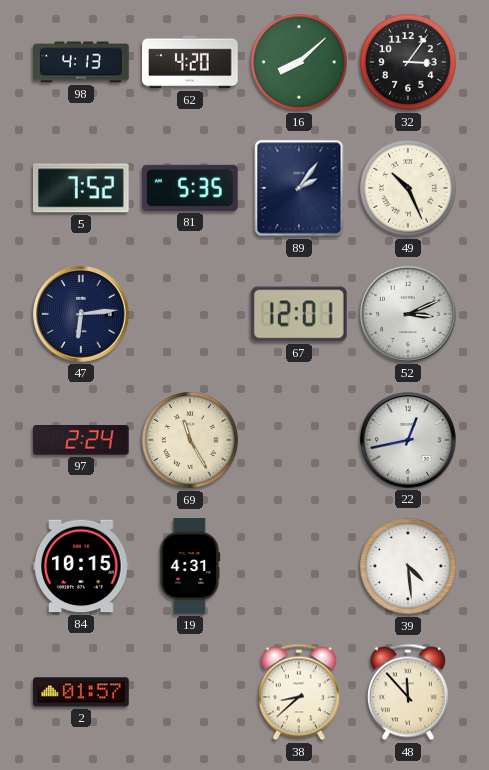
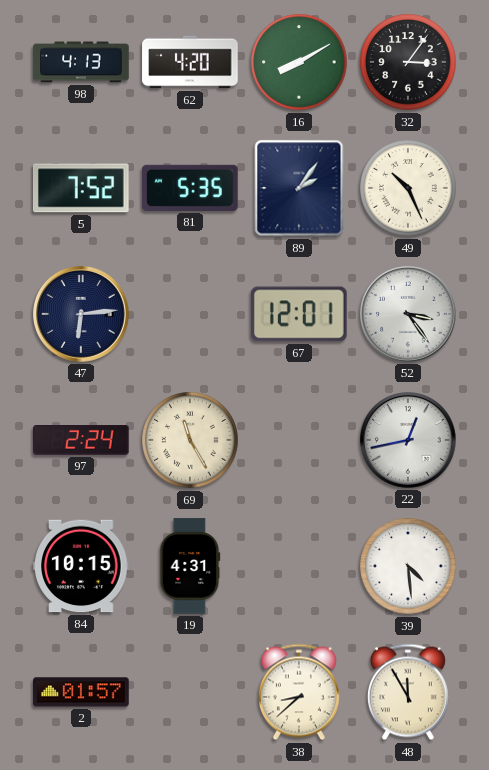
16: 8:08 -> 8:10
52: 3:11 -> 3:24
48: 11:53 -> 11:55
